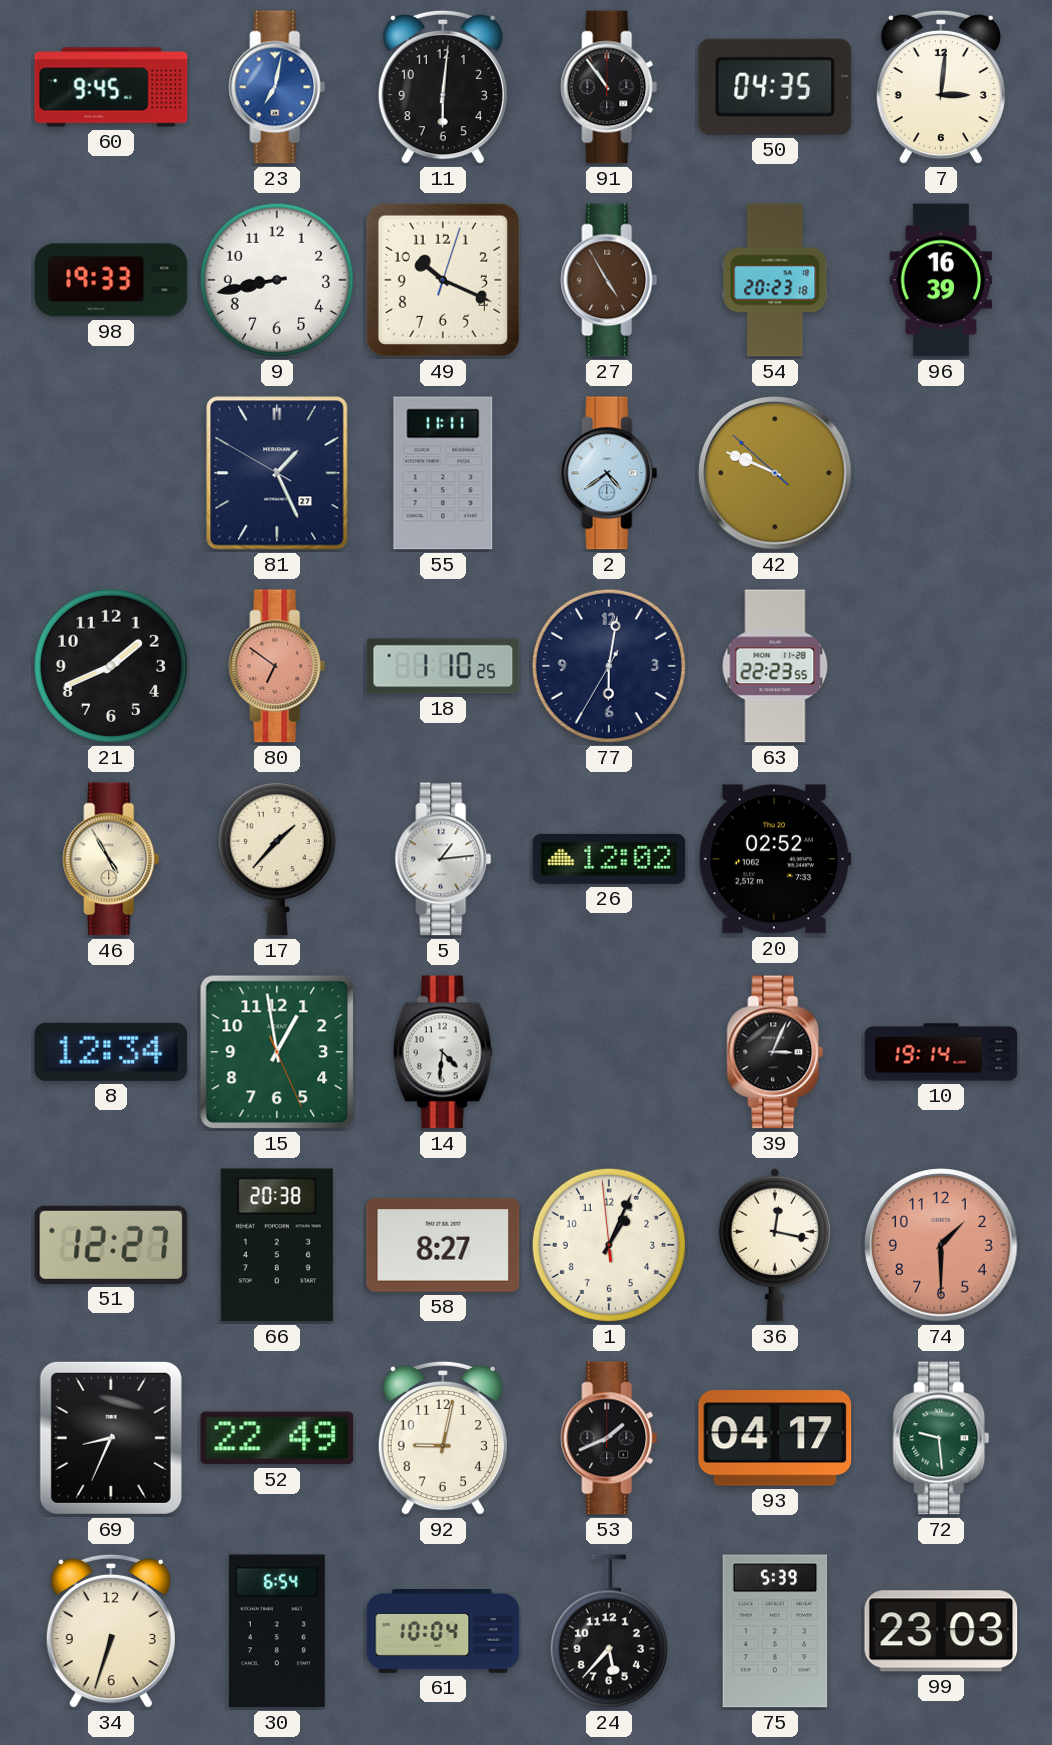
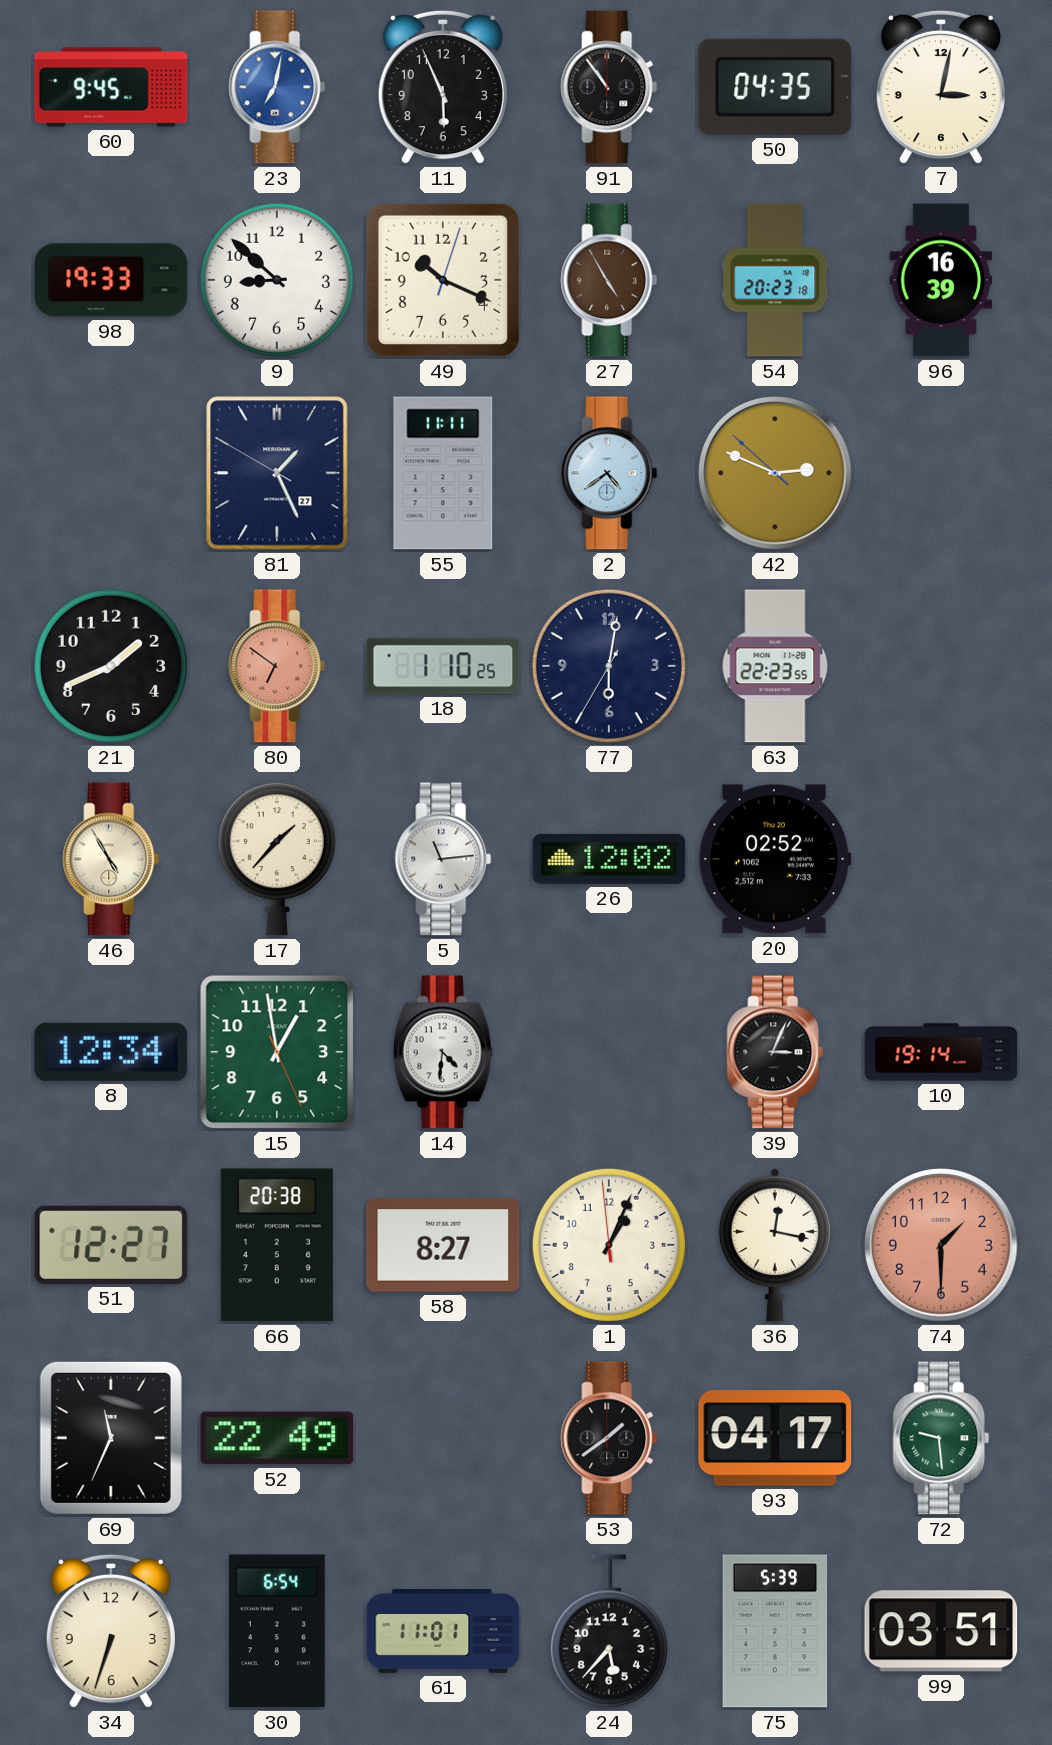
11: 6:01 -> 5:56
7: 3:01 -> 3:02
9: 8:43 -> 8:52
42: 9:48 -> 2:48
5: 1:14 -> 11:14
69: 8:34 -> 11:34
92: 9:02 -> none
53: 1:41 -> 1:39
61: 10:04 -> 11:01
99: 23:03 -> 03:51
